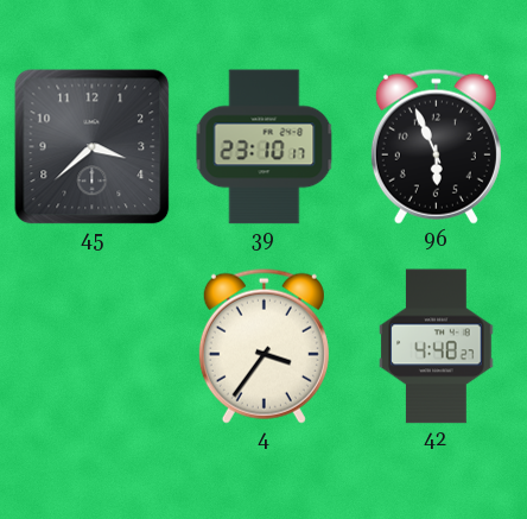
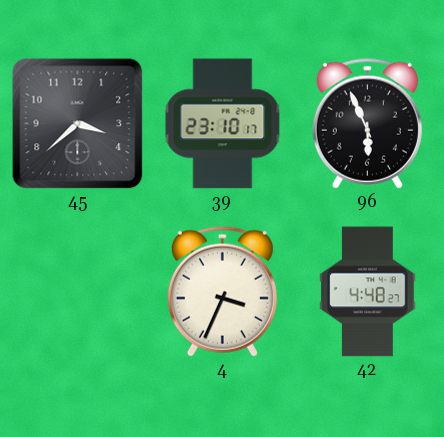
4: 3:36 -> 3:34
